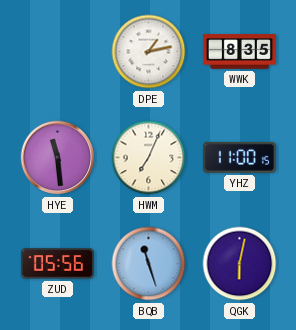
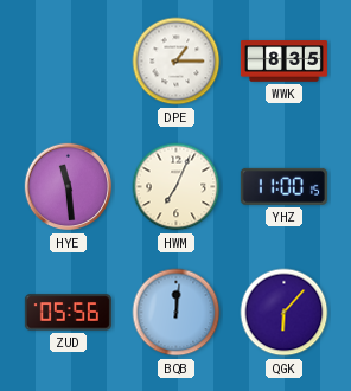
DPE: 1:13 -> 1:15
BQB: 11:27 -> 12:01
QGK: 6:02 -> 6:07
